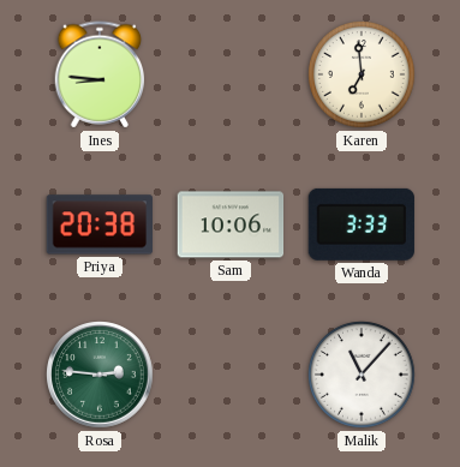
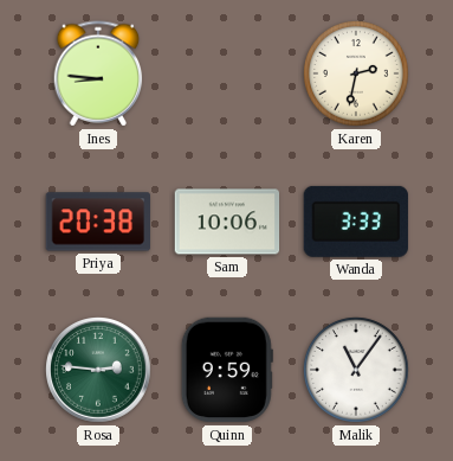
Karen: 6:59 -> 2:32
Quinn: none -> 9:59
Malik: 11:07 -> 11:06
